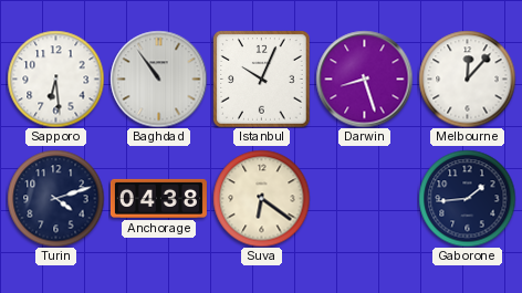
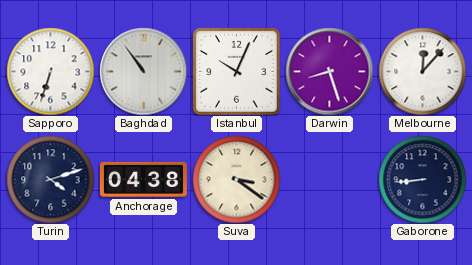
Sapporo: 6:29 -> 6:33
Suva: 6:21 -> 3:21
Gaborone: 1:44 -> 8:44
